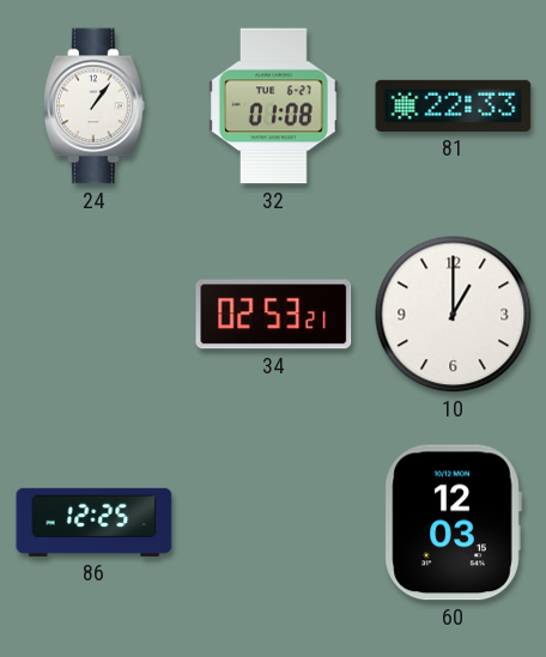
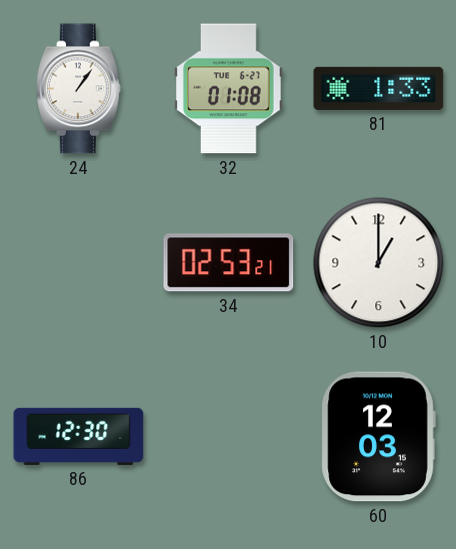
81: 22:33 -> 1:33
86: 12:25 -> 12:30
